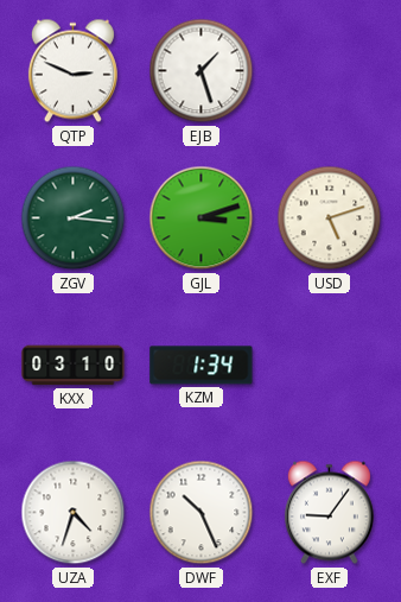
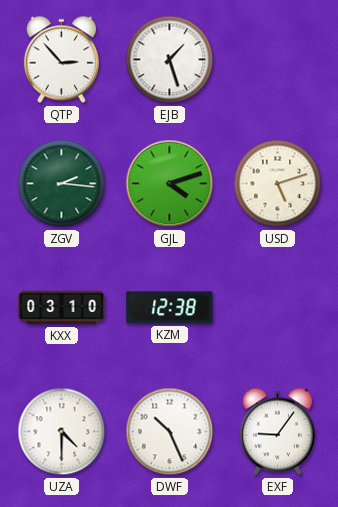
QTP: 2:49 -> 2:53
GJL: 3:12 -> 4:12
KZM: 1:34 -> 12:38
UZA: 4:33 -> 4:30
